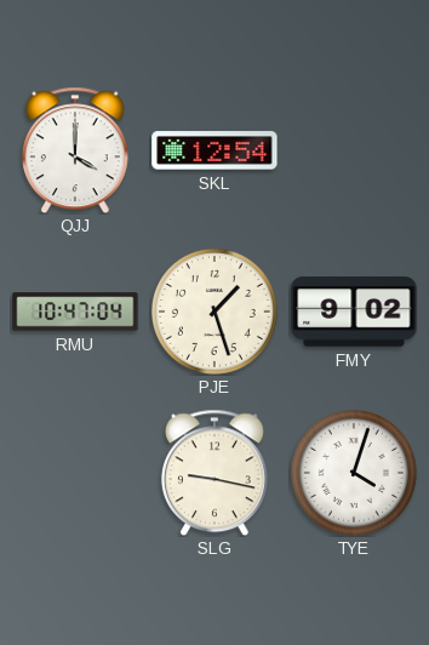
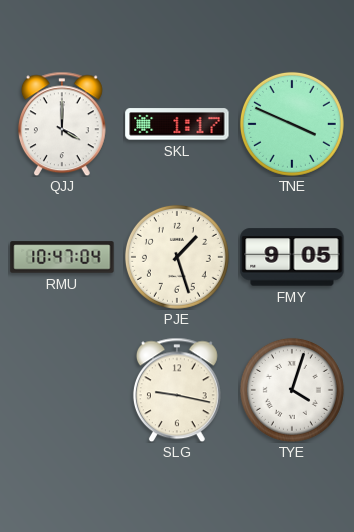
SKL: 12:54 -> 1:17
TNE: none -> 3:49
FMY: 9:02 -> 9:05
